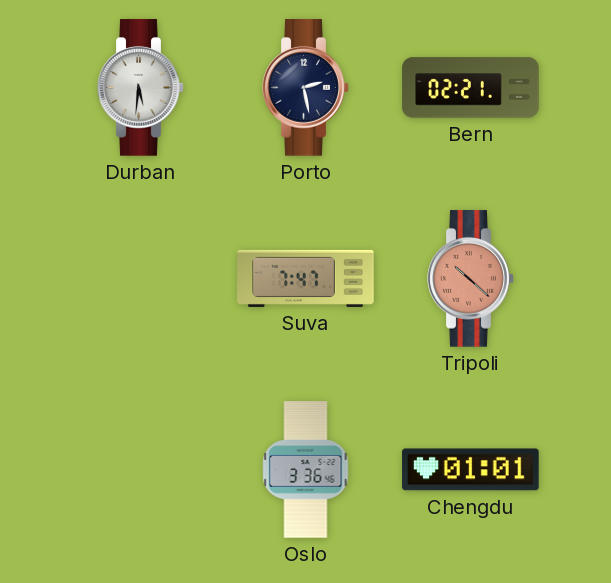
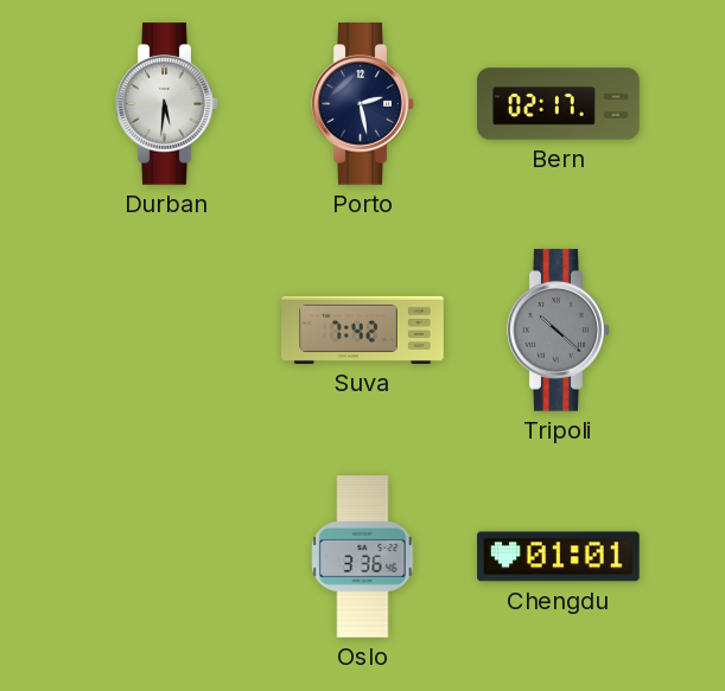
Bern: 02:21 -> 02:17
Suva: 7:47 -> 7:42
Tripoli dial: salmon -> grey
